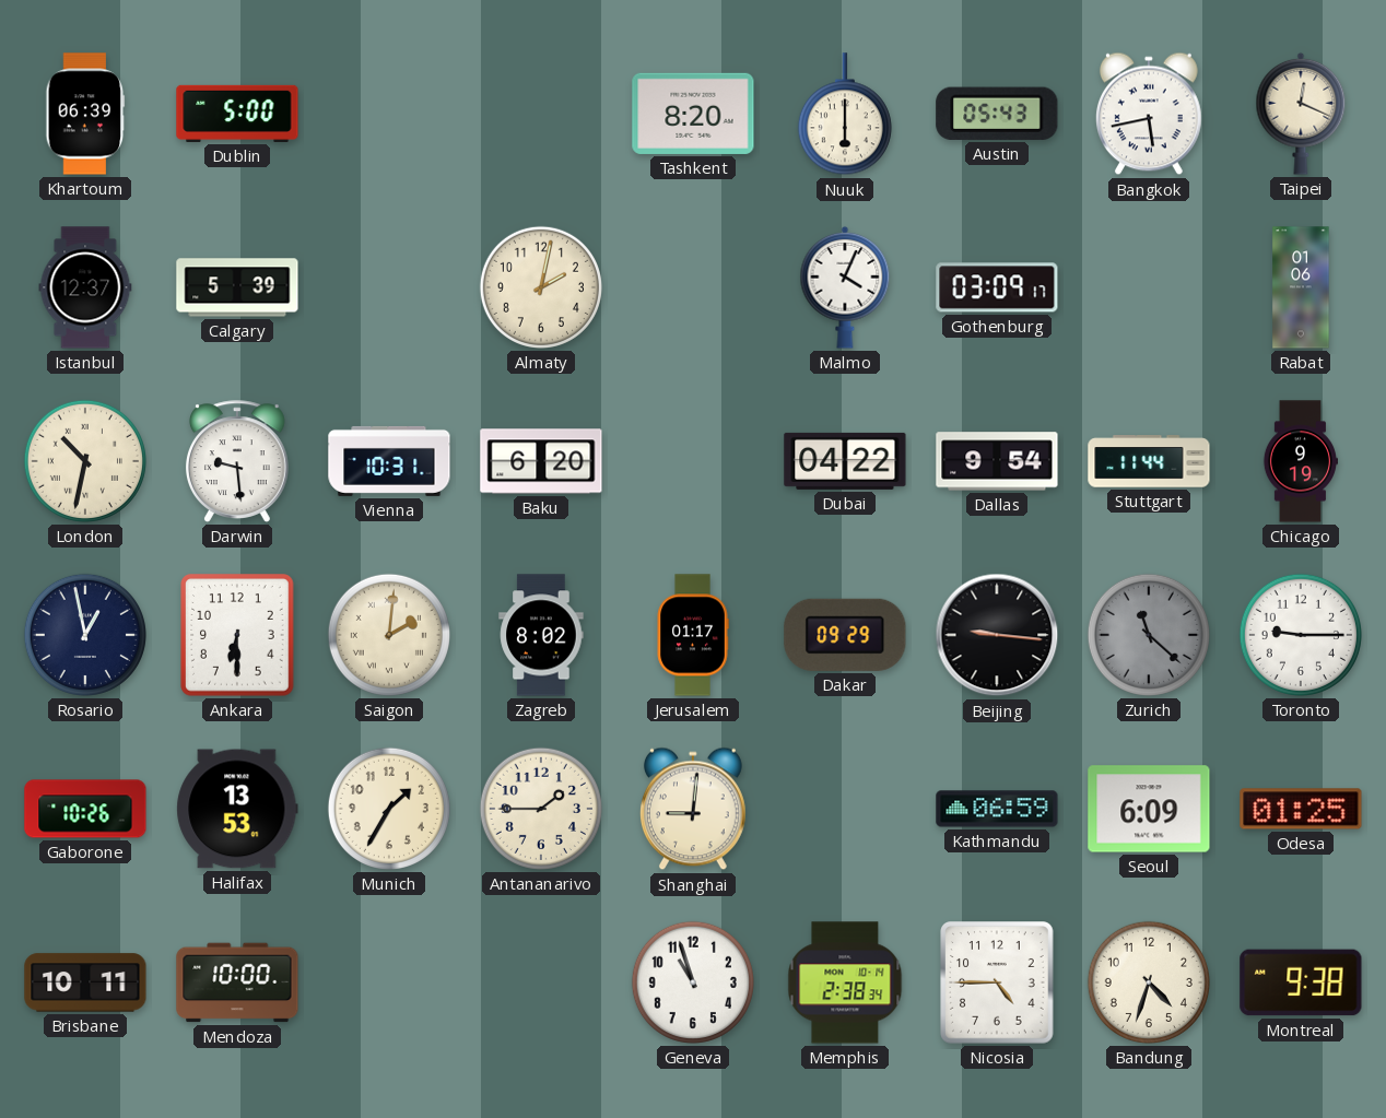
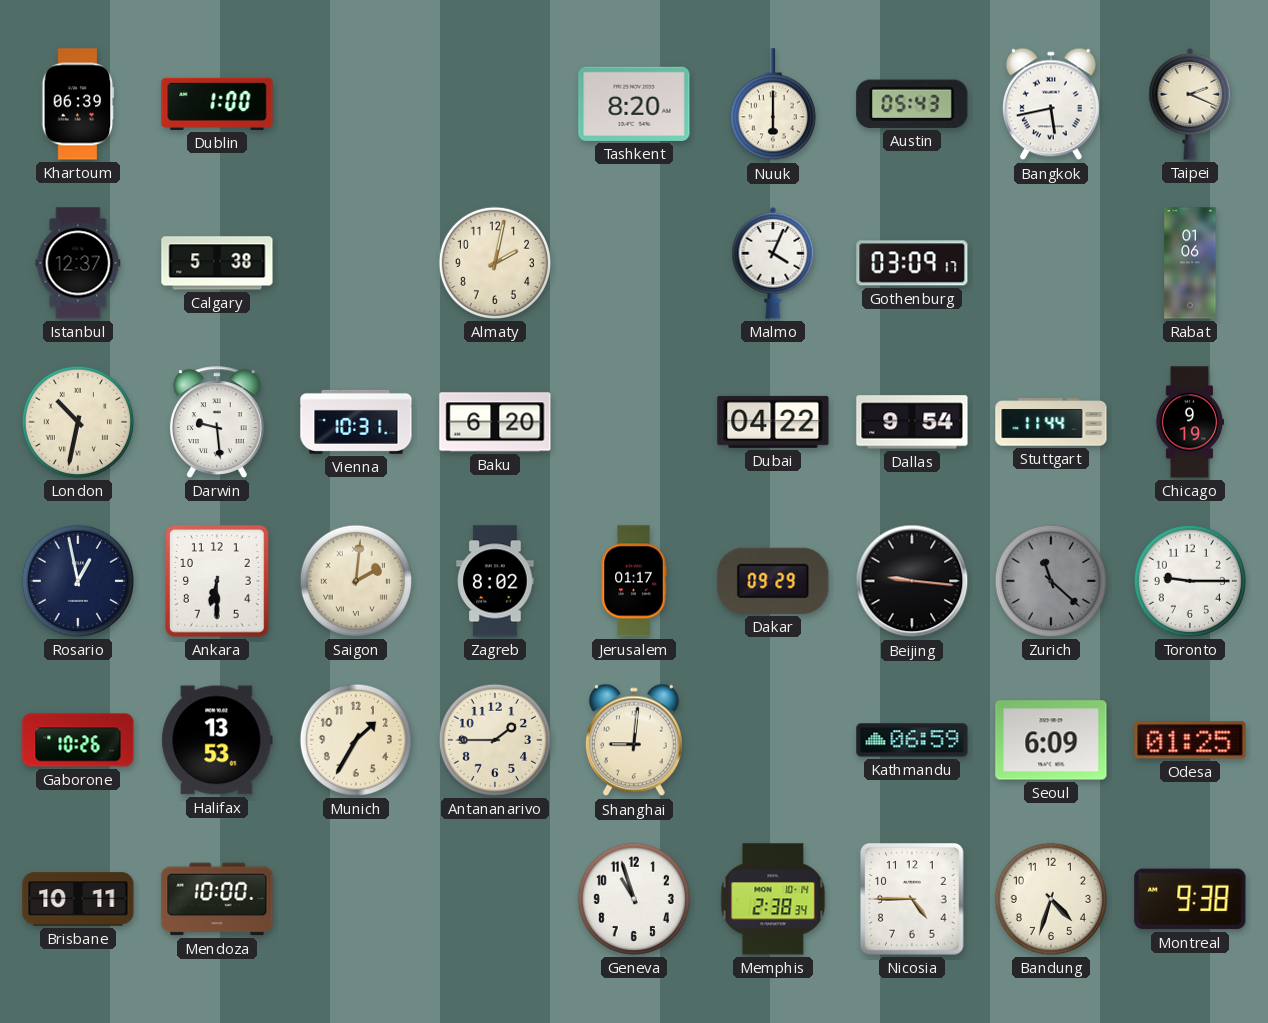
Dublin: 5:00 -> 1:00
Taipei: 12:19 -> 2:19
Calgary: 5:39 -> 5:38
